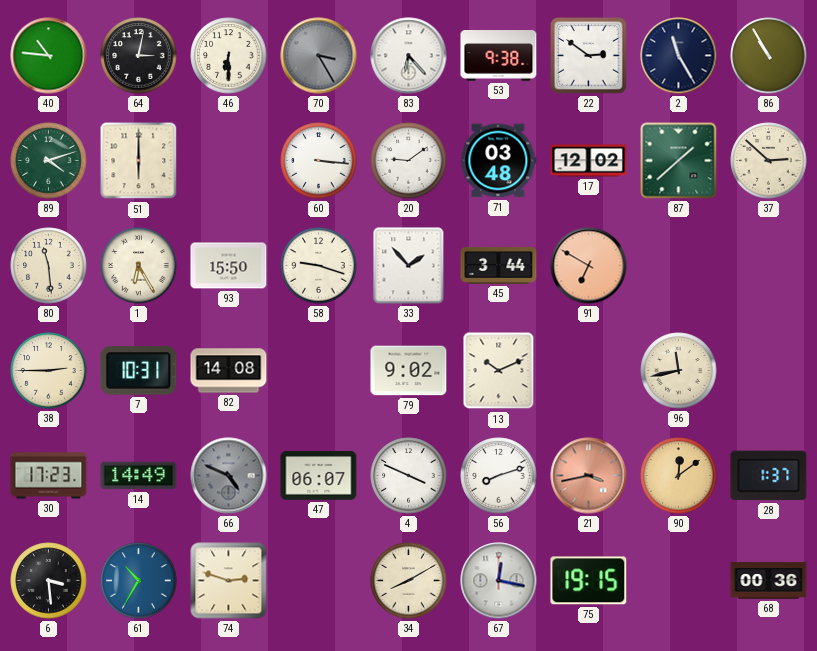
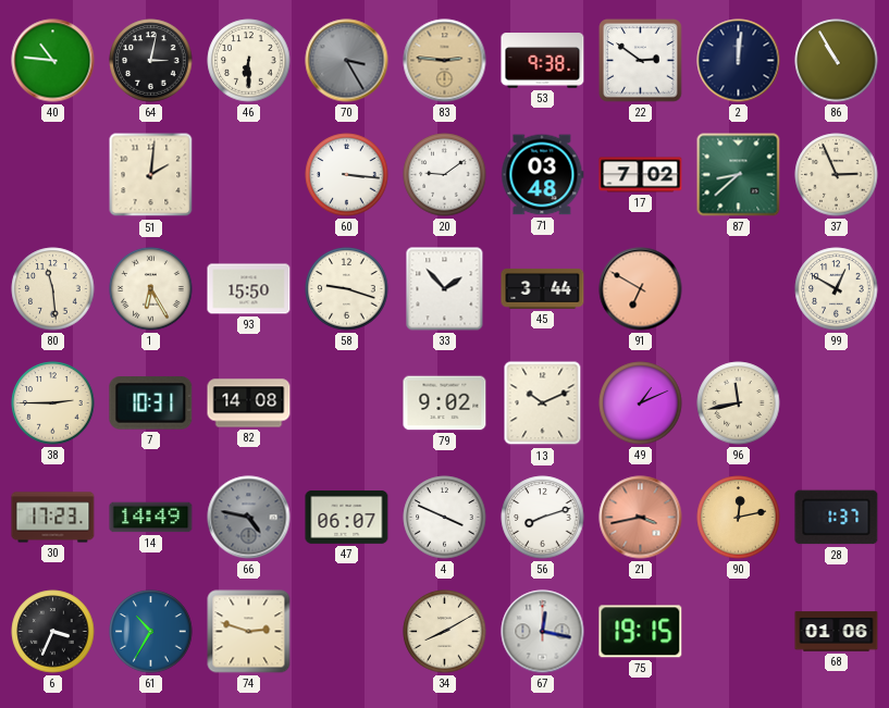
83: 6:23 -> 2:46
83 dial: white -> champagne
2: 11:25 -> 12:01
89: 4:12 -> none
51: 6:00 -> 2:01
17: 12:02 -> 7:02
87: 1:38 -> 8:38
37: 2:52 -> 2:56
99: none -> 12:50
49: none -> 1:11
66: 4:49 -> 4:47
90: 12:09 -> 12:13
6: 3:29 -> 3:34
68: 00:36 -> 01:06
